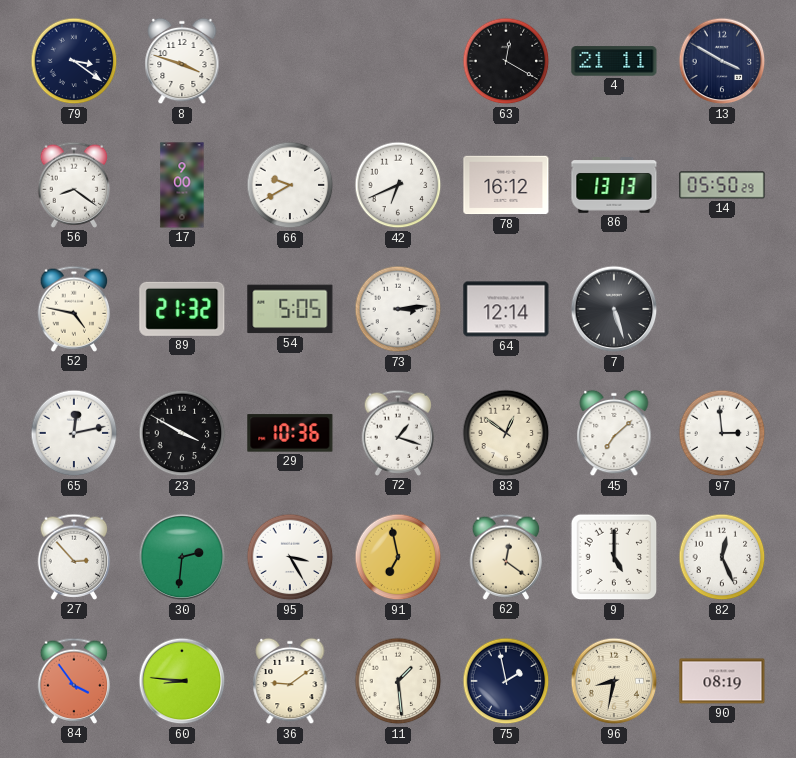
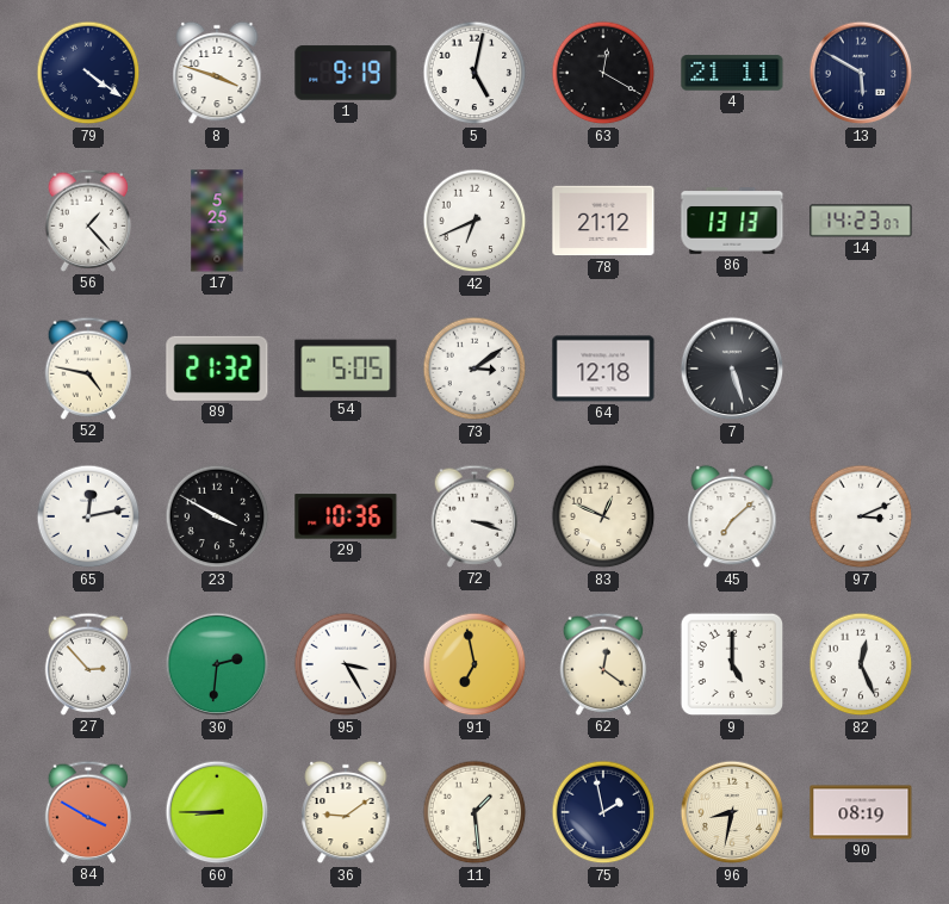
79: 3:21 -> 4:21
1: none -> 9:19
5: none -> 5:02
13: 3:50 -> 5:50
56: 8:21 -> 1:23
17: 9:00 -> 5:25
66: 9:40 -> none
78: 16:12 -> 21:12
14: 05:50 -> 14:23
73: 3:14 -> 3:09
64: 12:14 -> 12:18
72: 1:18 -> 3:18
83: 12:51 -> 12:49
97: 2:59 -> 3:11
84: 3:54 -> 3:50
60: 8:46 -> 8:45
